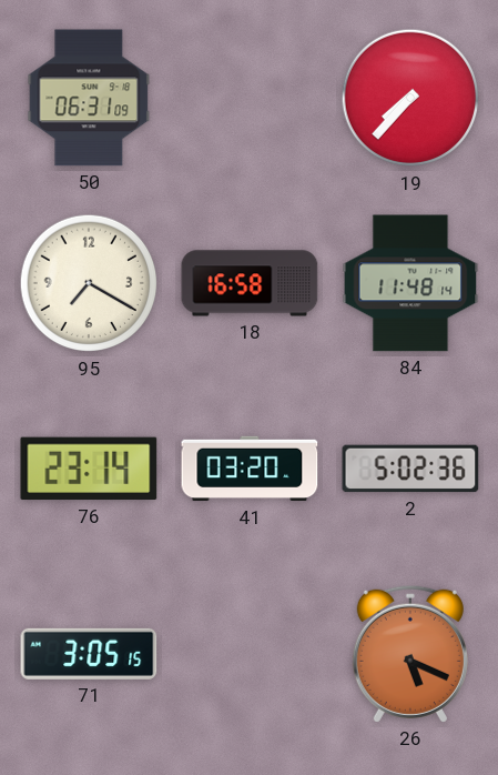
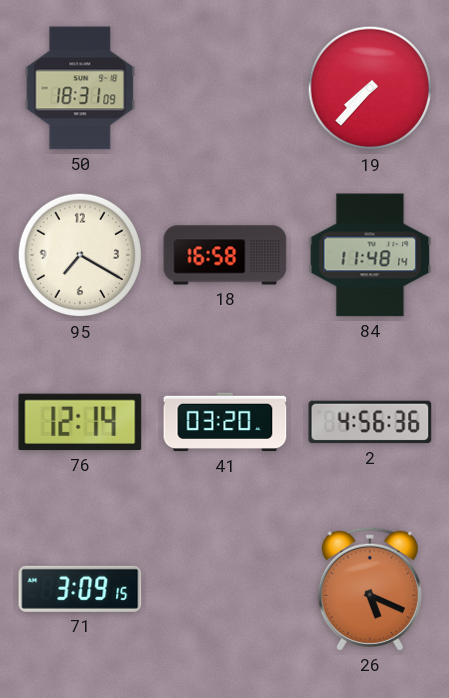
50: 06:31 -> 18:31
76: 23:14 -> 12:14
2: 5:02 -> 4:56
71: 3:05 -> 3:09
